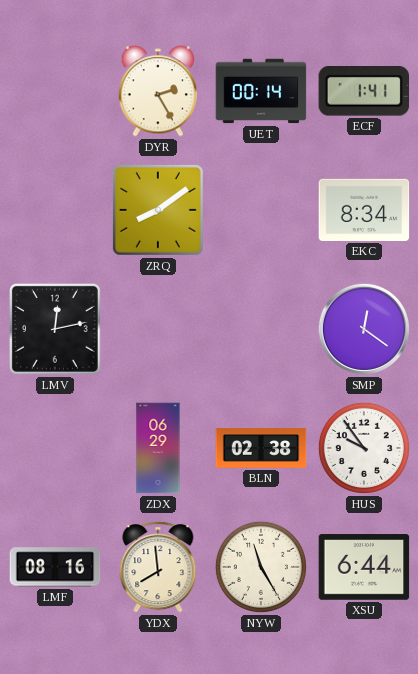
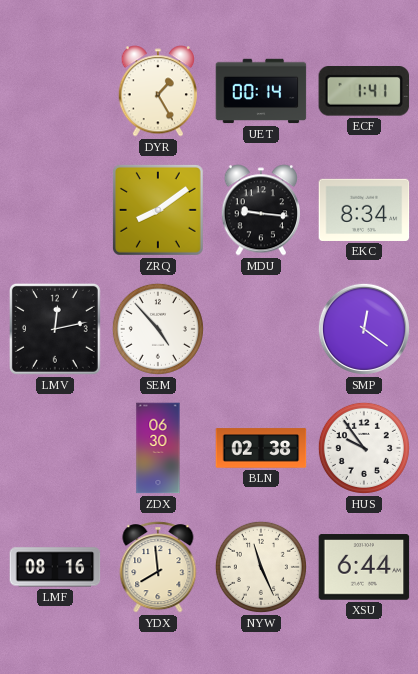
DYR: 2:25 -> 1:25
MDU: none -> 9:16
SEM: none -> 4:53
ZDX: 06:29 -> 06:30
NYW: 11:25 -> 11:26
